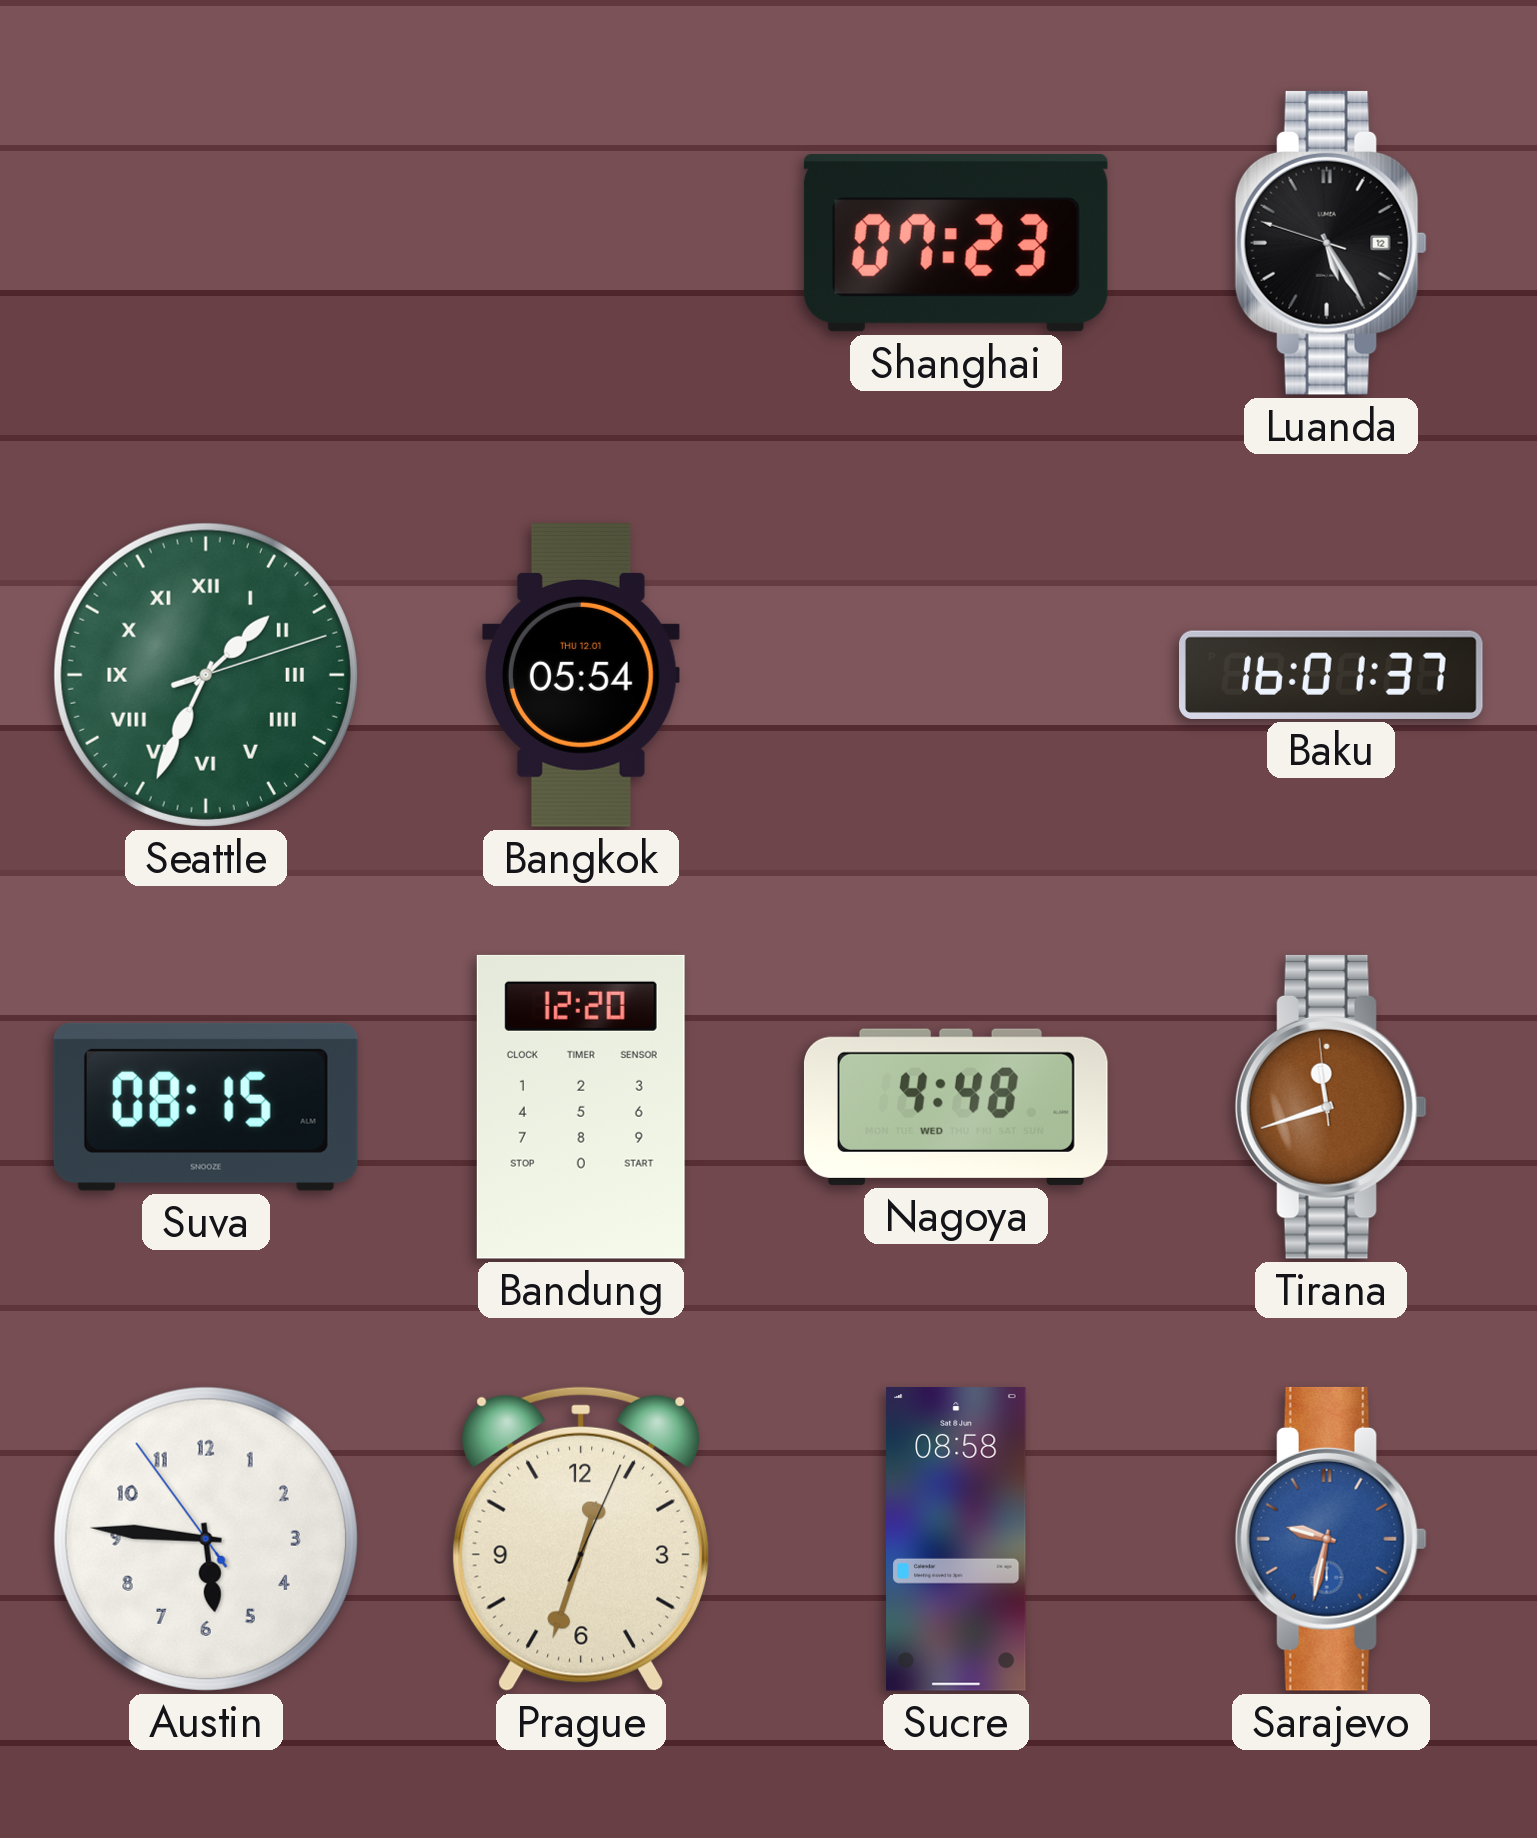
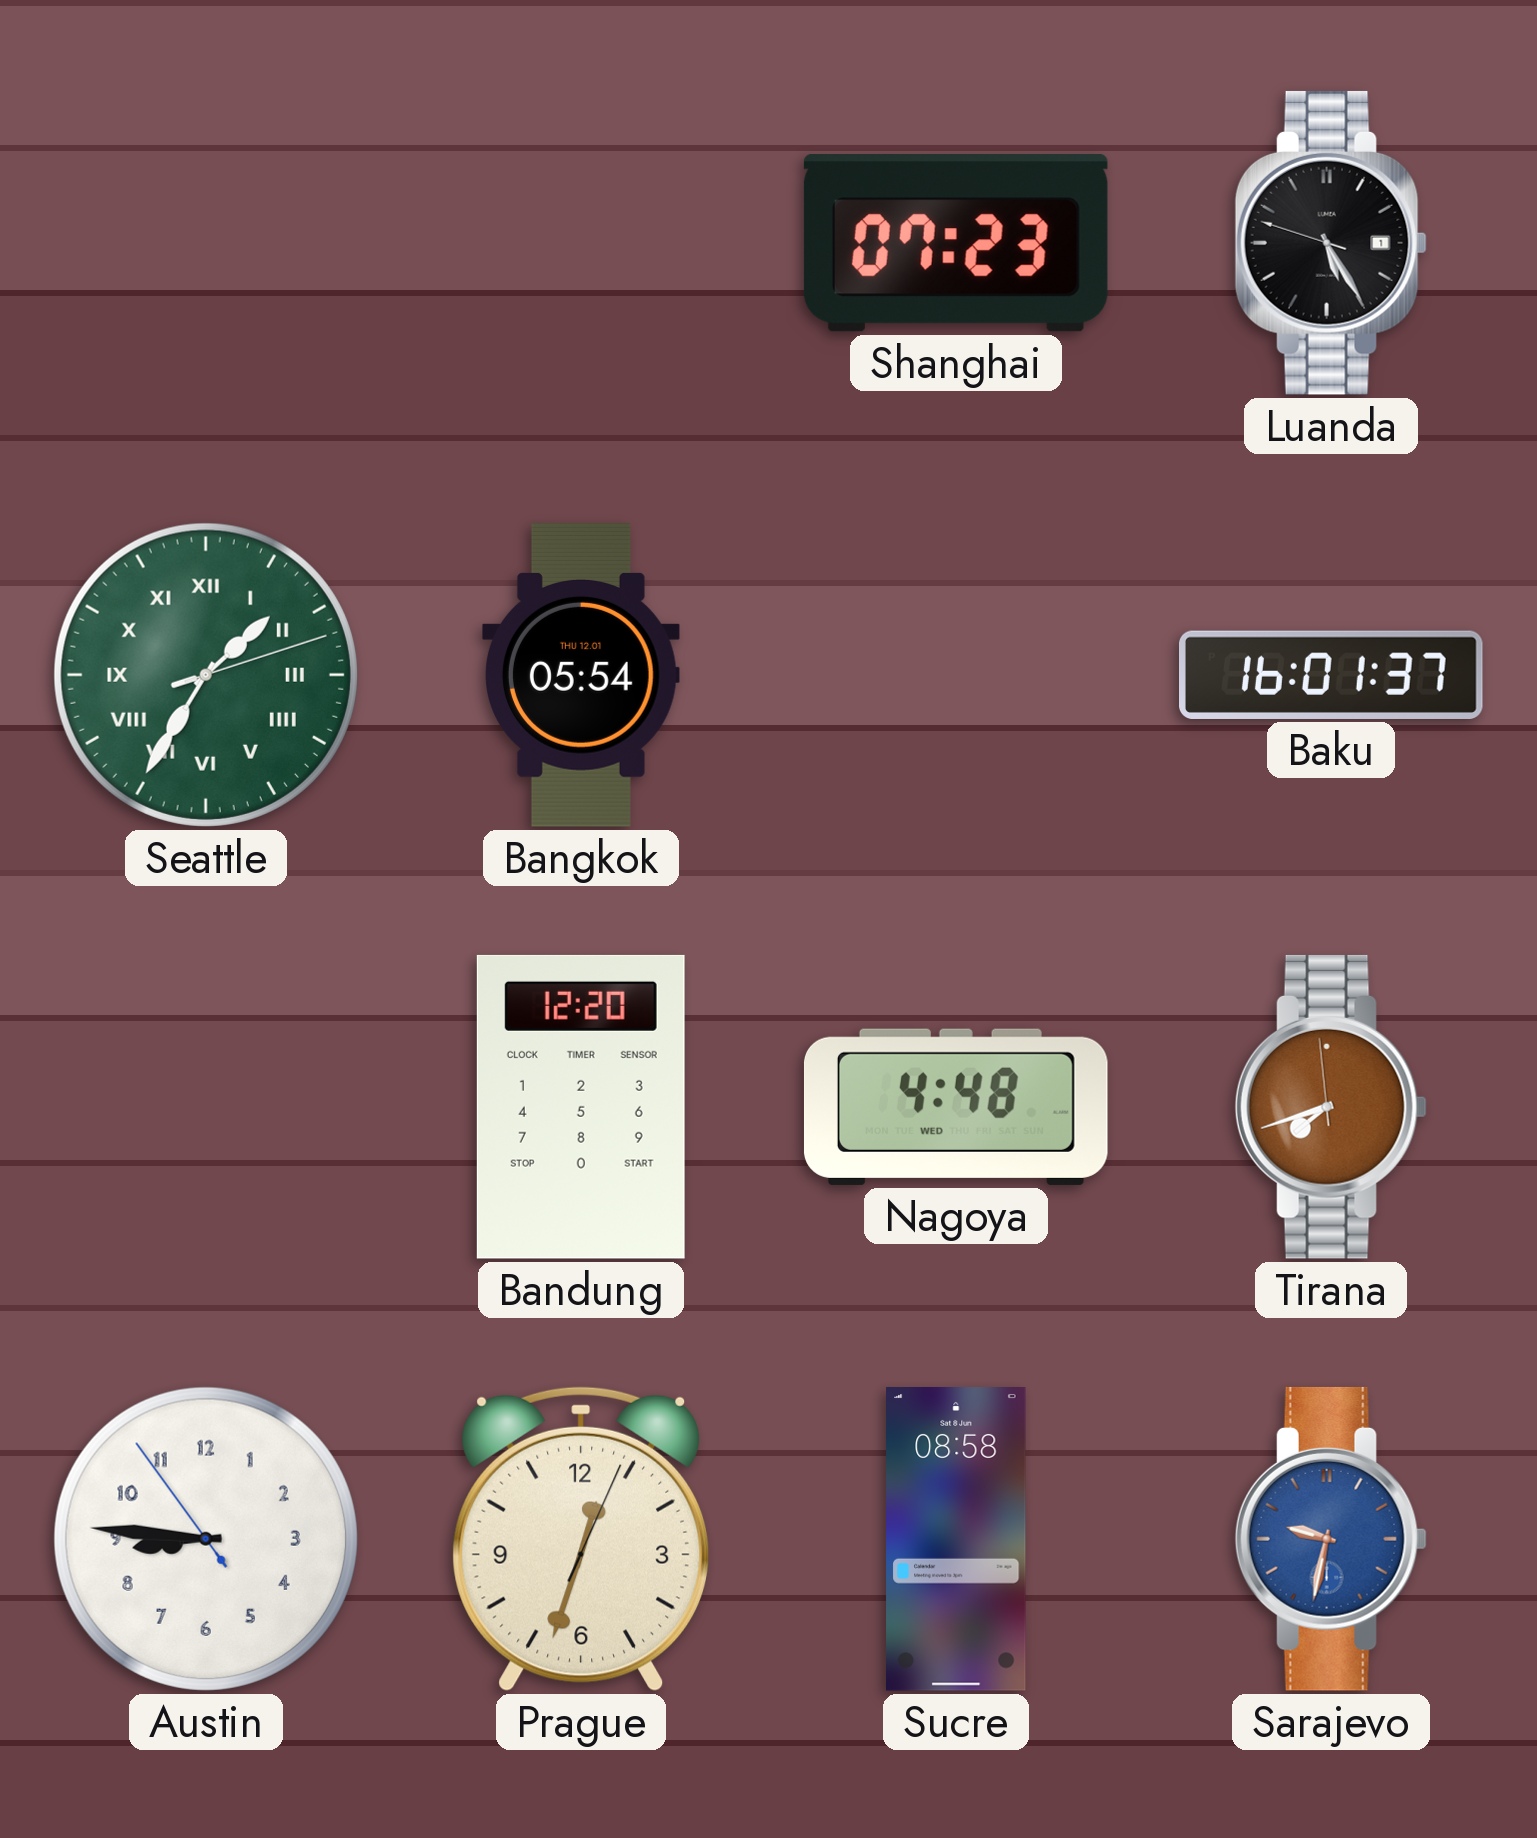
Luanda date: 12 -> 1
Seattle: 1:34 -> 1:35
Suva: 08:15 -> none
Tirana: 11:41 -> 7:41
Austin: 5:45 -> 8:45
